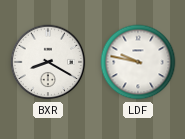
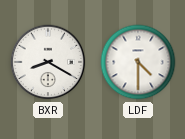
LDF: 9:47 -> 4:30
